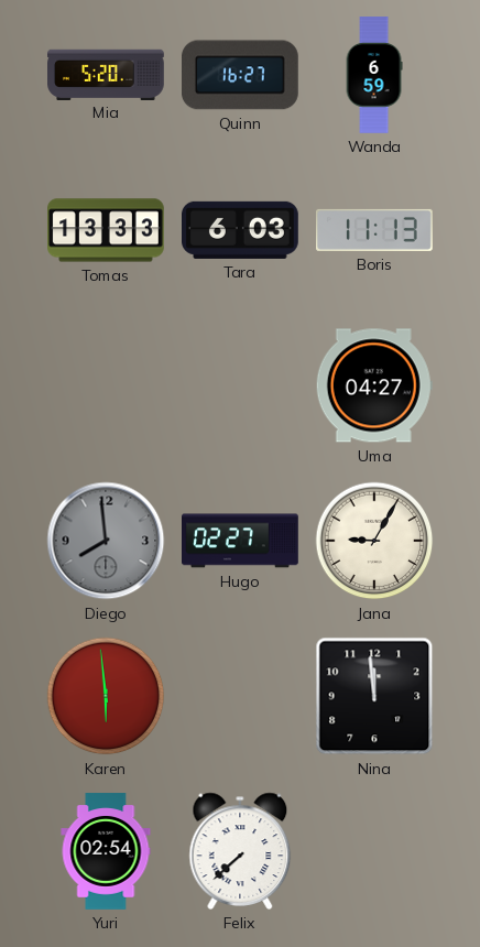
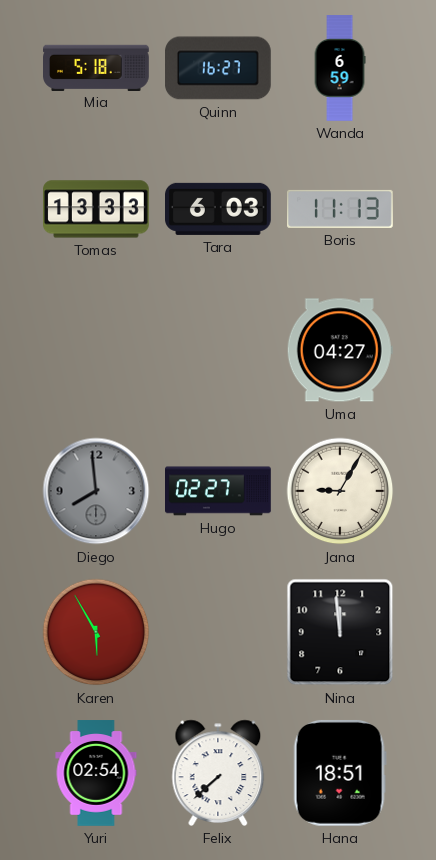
Mia: 5:20 -> 5:18
Karen: 5:59 -> 5:55
Hana: none -> 18:51
